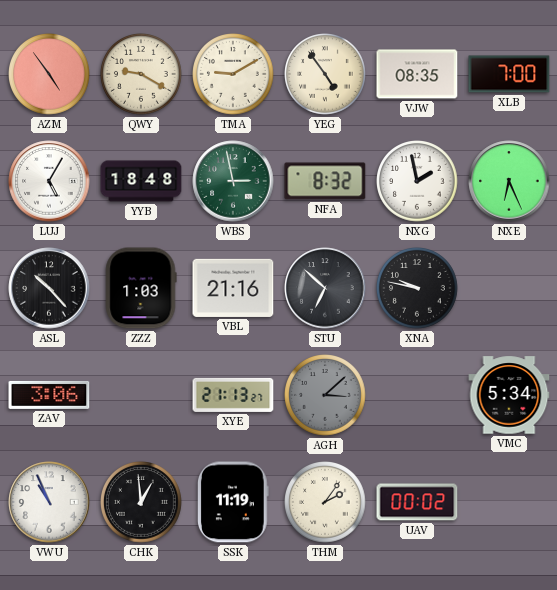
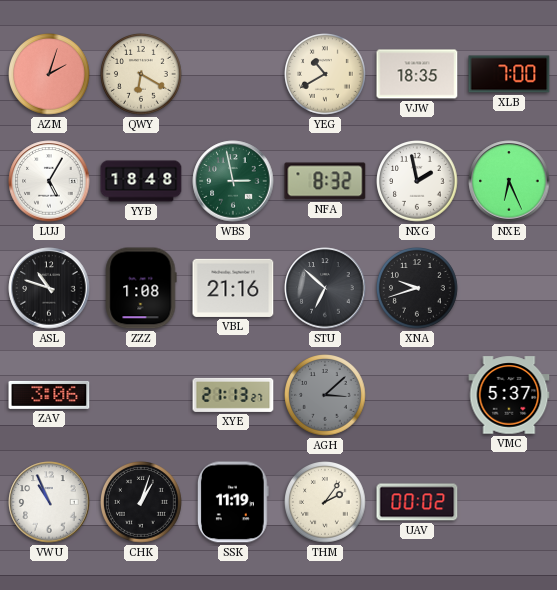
AZM: 4:54 -> 2:03
QWY: 9:20 -> 6:20
TMA: 9:10 -> none
YEG: 4:54 -> 10:40
VJW: 08:35 -> 18:35
ASL: 10:23 -> 10:48
ZZZ: 1:03 -> 1:08
XNA: 9:47 -> 9:42
VMC: 5:34 -> 5:37
CHK: 12:59 -> 1:03
